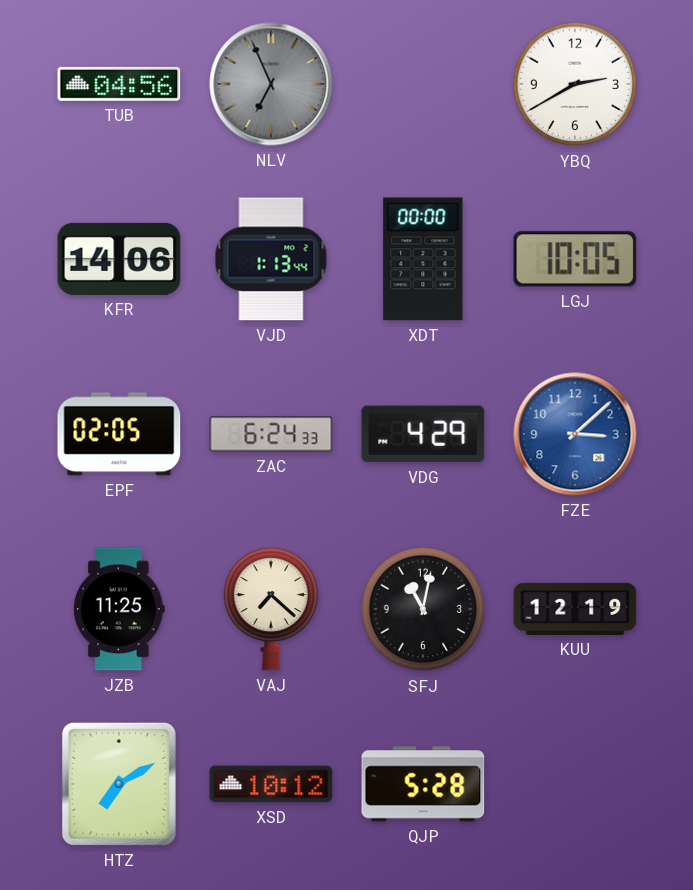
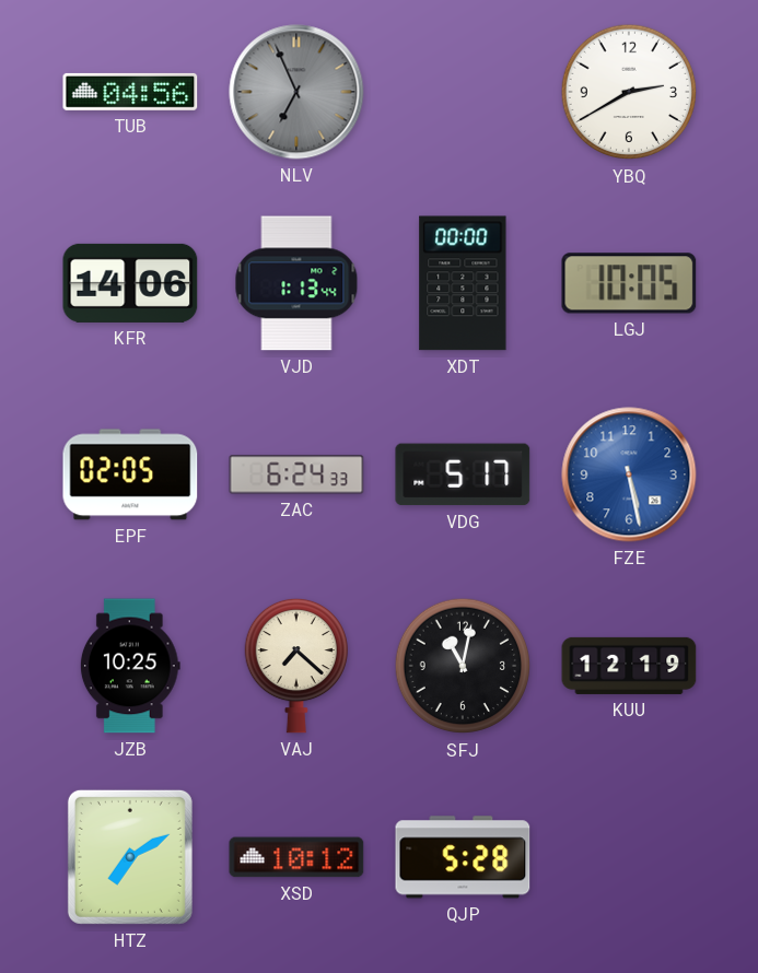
VDG: 4:29 -> 5:17
FZE: 3:08 -> 5:28
JZB: 11:25 -> 10:25
